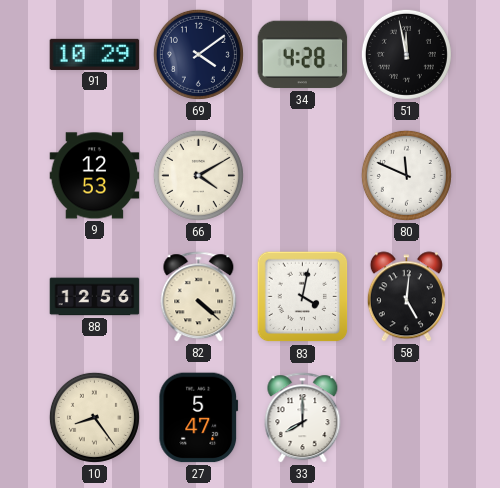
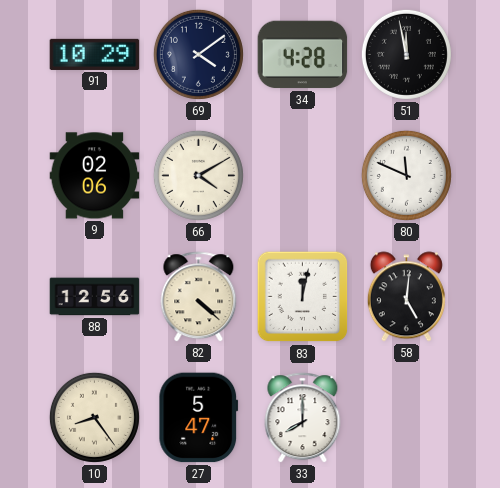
9: 12:53 -> 02:06
83: 4:02 -> 12:02
